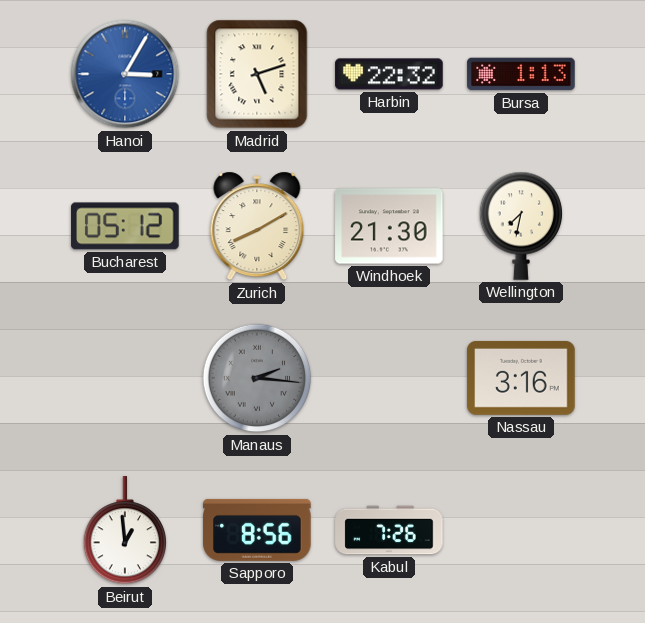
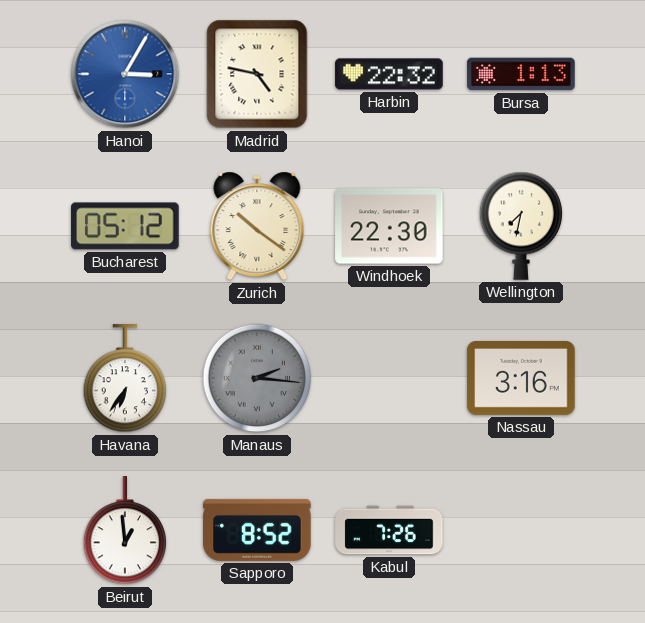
Madrid: 5:12 -> 4:47
Zurich: 8:10 -> 10:21
Windhoek: 21:30 -> 22:30
Havana: none -> 6:36
Sapporo: 8:56 -> 8:52
